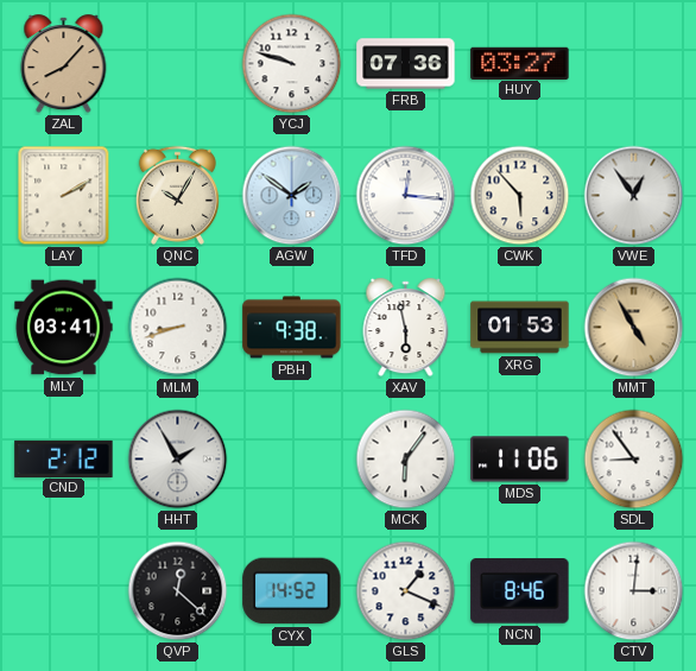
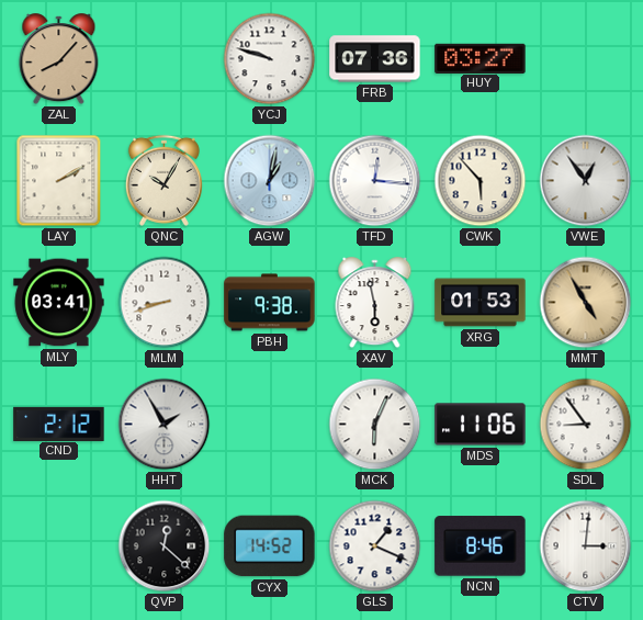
AGW: 1:51 -> 1:02
MCK: 6:06 -> 6:04
